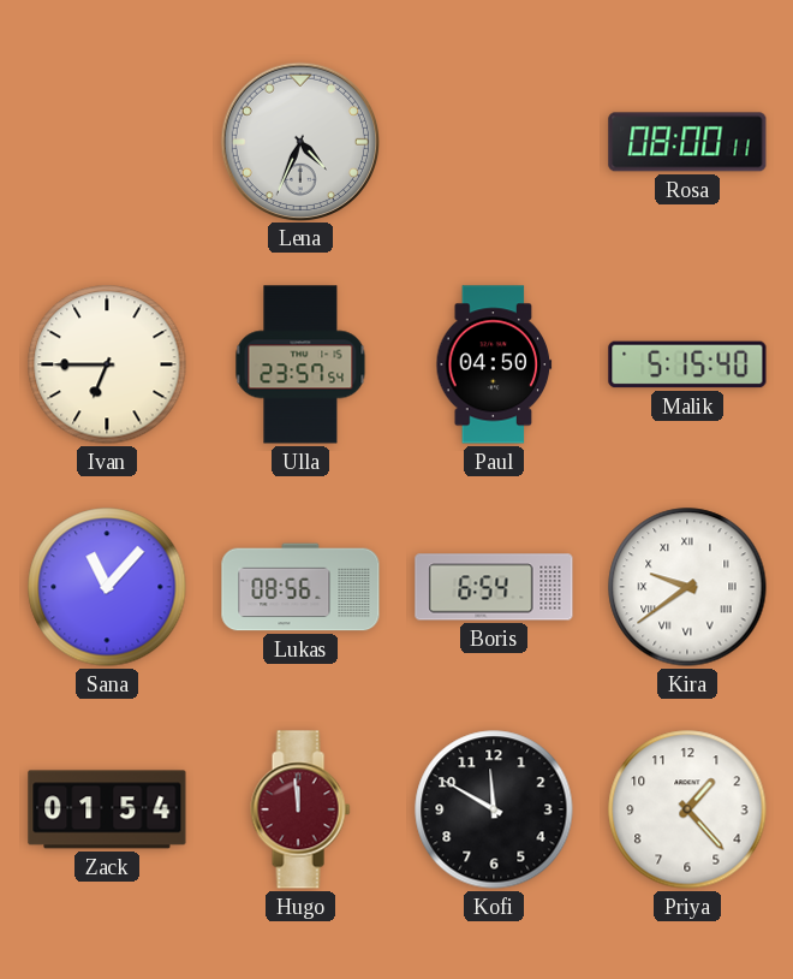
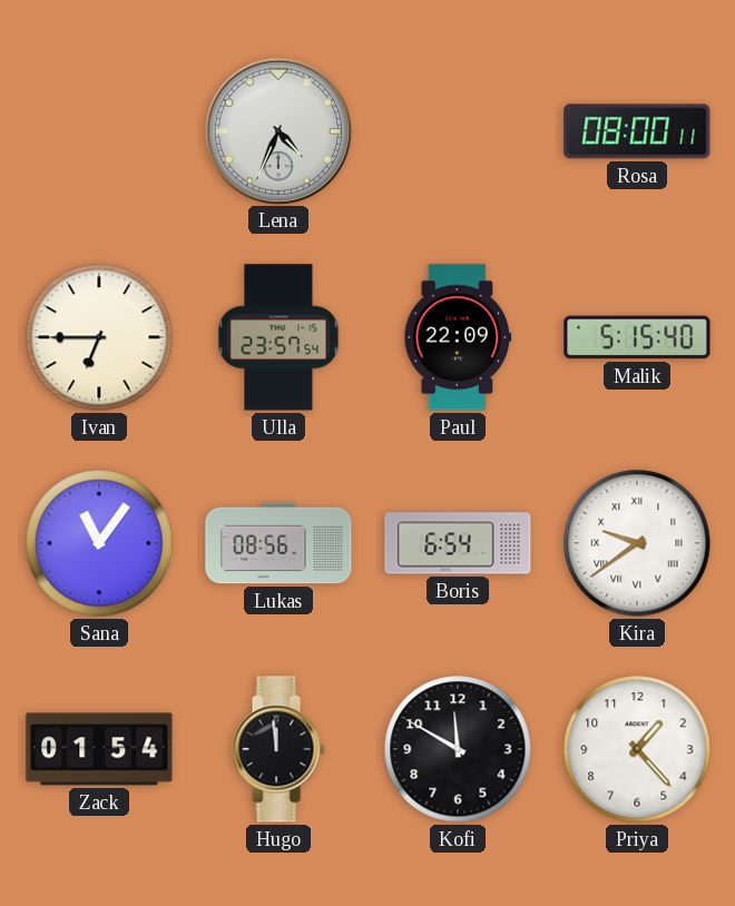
Paul: 04:50 -> 22:09
Sana: 11:07 -> 11:06
Hugo dial: burgundy -> black
